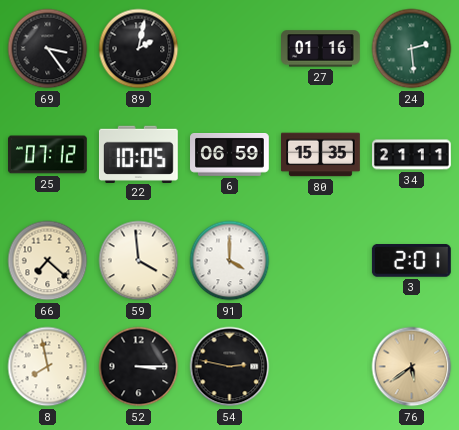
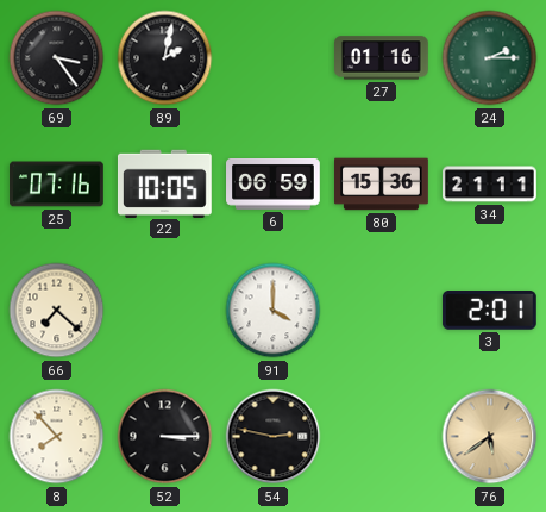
24: 2:29 -> 2:15
25: 07:12 -> 07:16
80: 15:35 -> 15:36
59: 3:59 -> none
8: 7:58 -> 7:53
